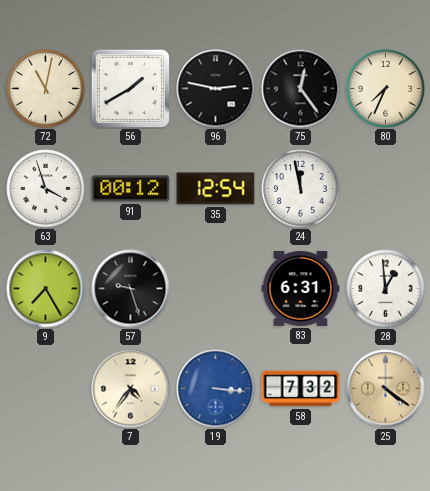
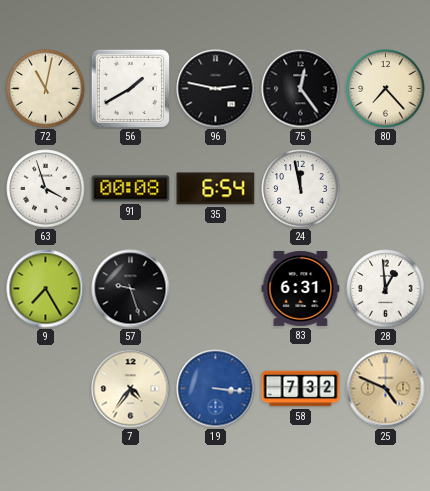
80: 7:34 -> 7:23
91: 00:12 -> 00:08
35: 12:54 -> 6:54
25: 4:21 -> 4:49
